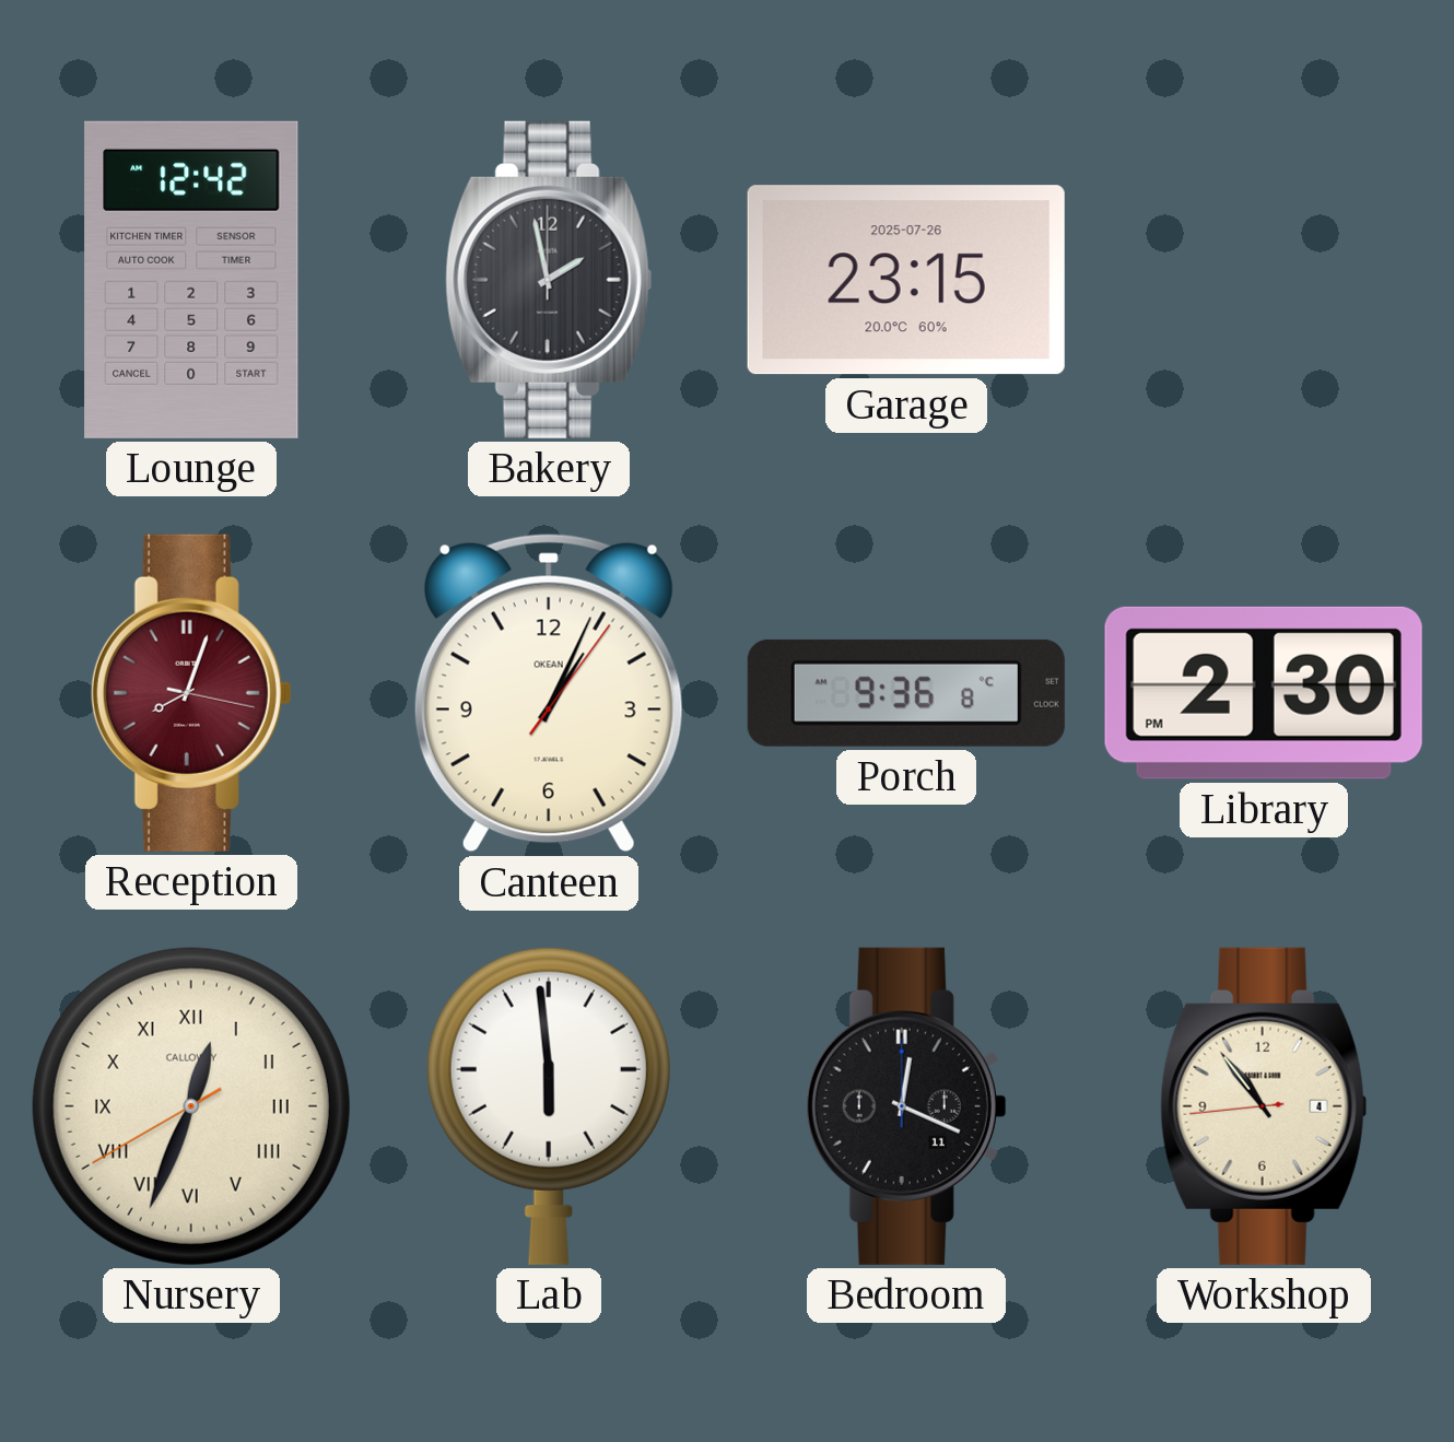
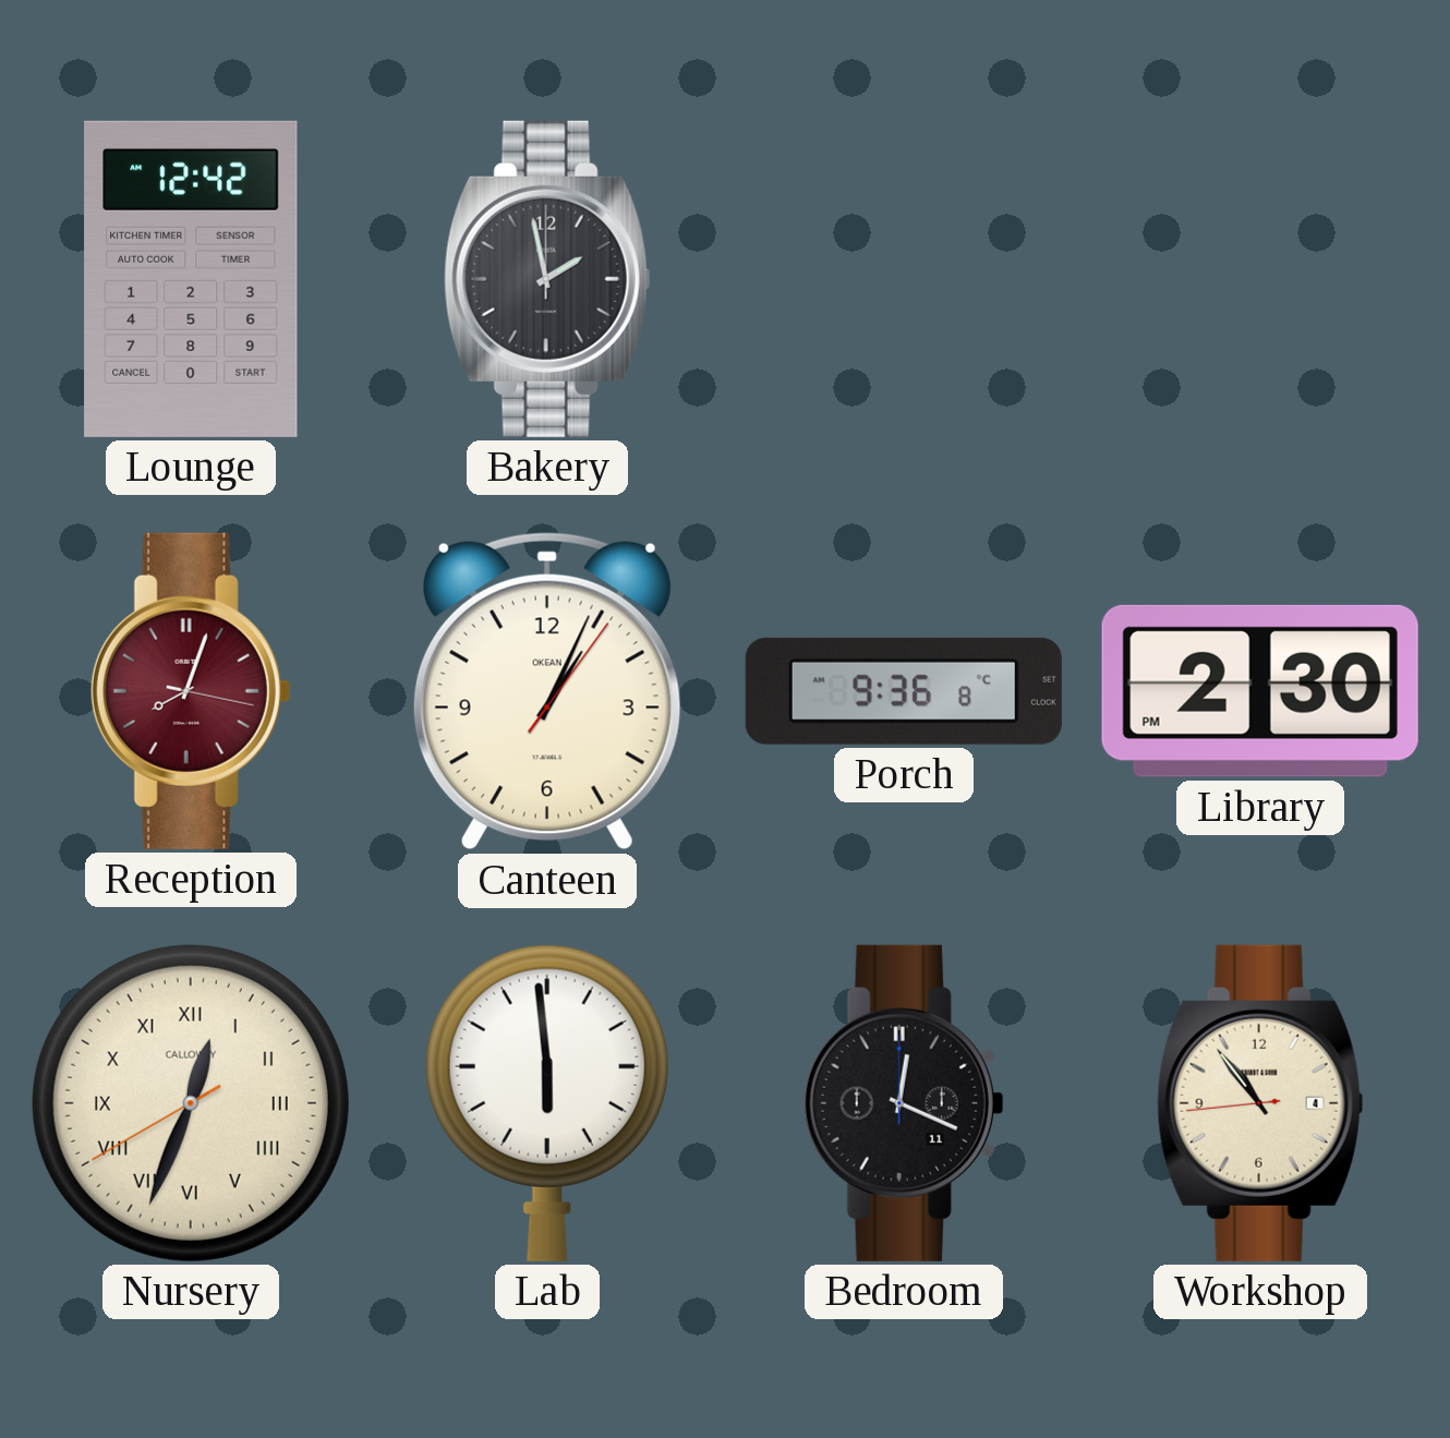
Garage: 23:15 -> none
